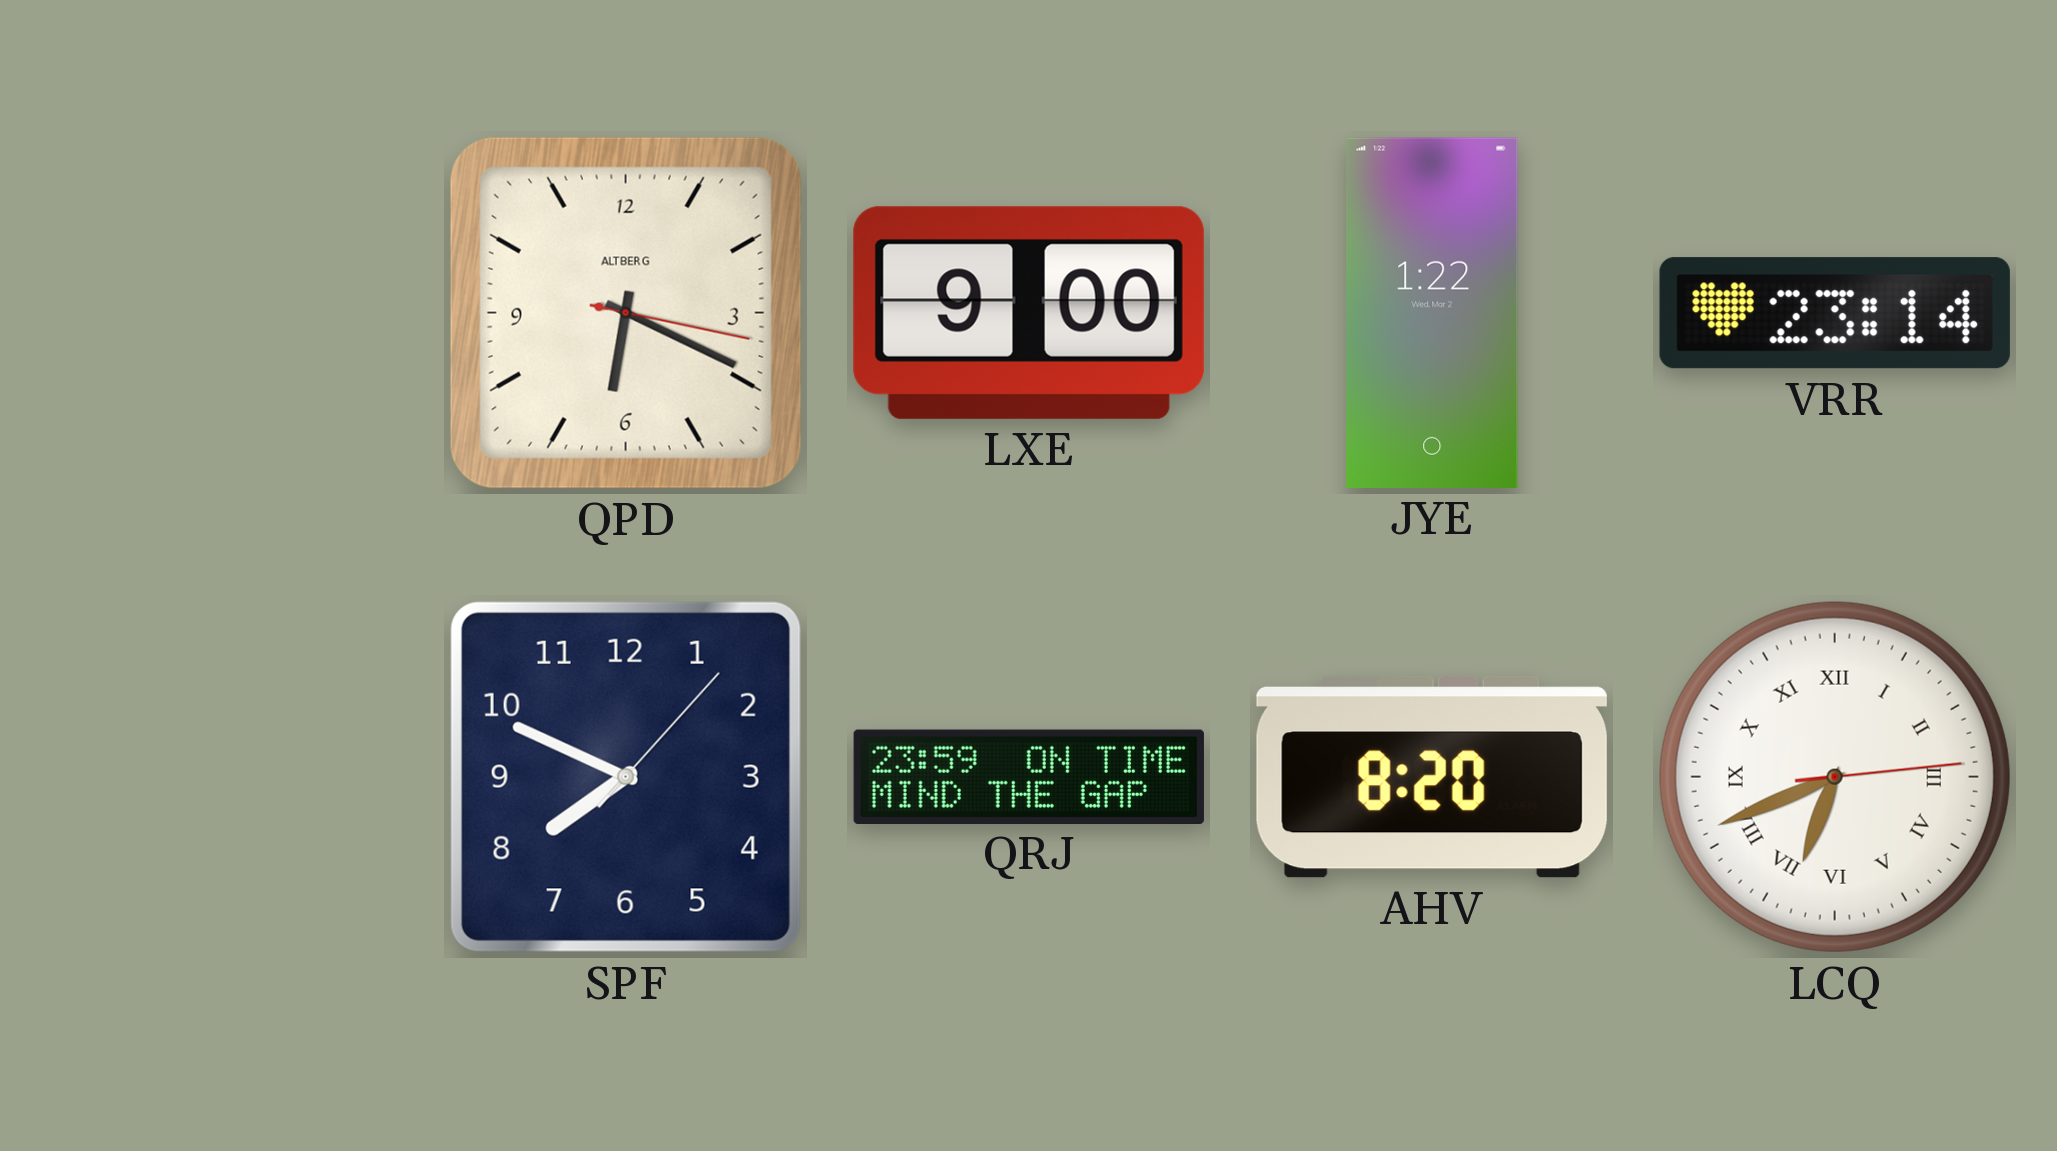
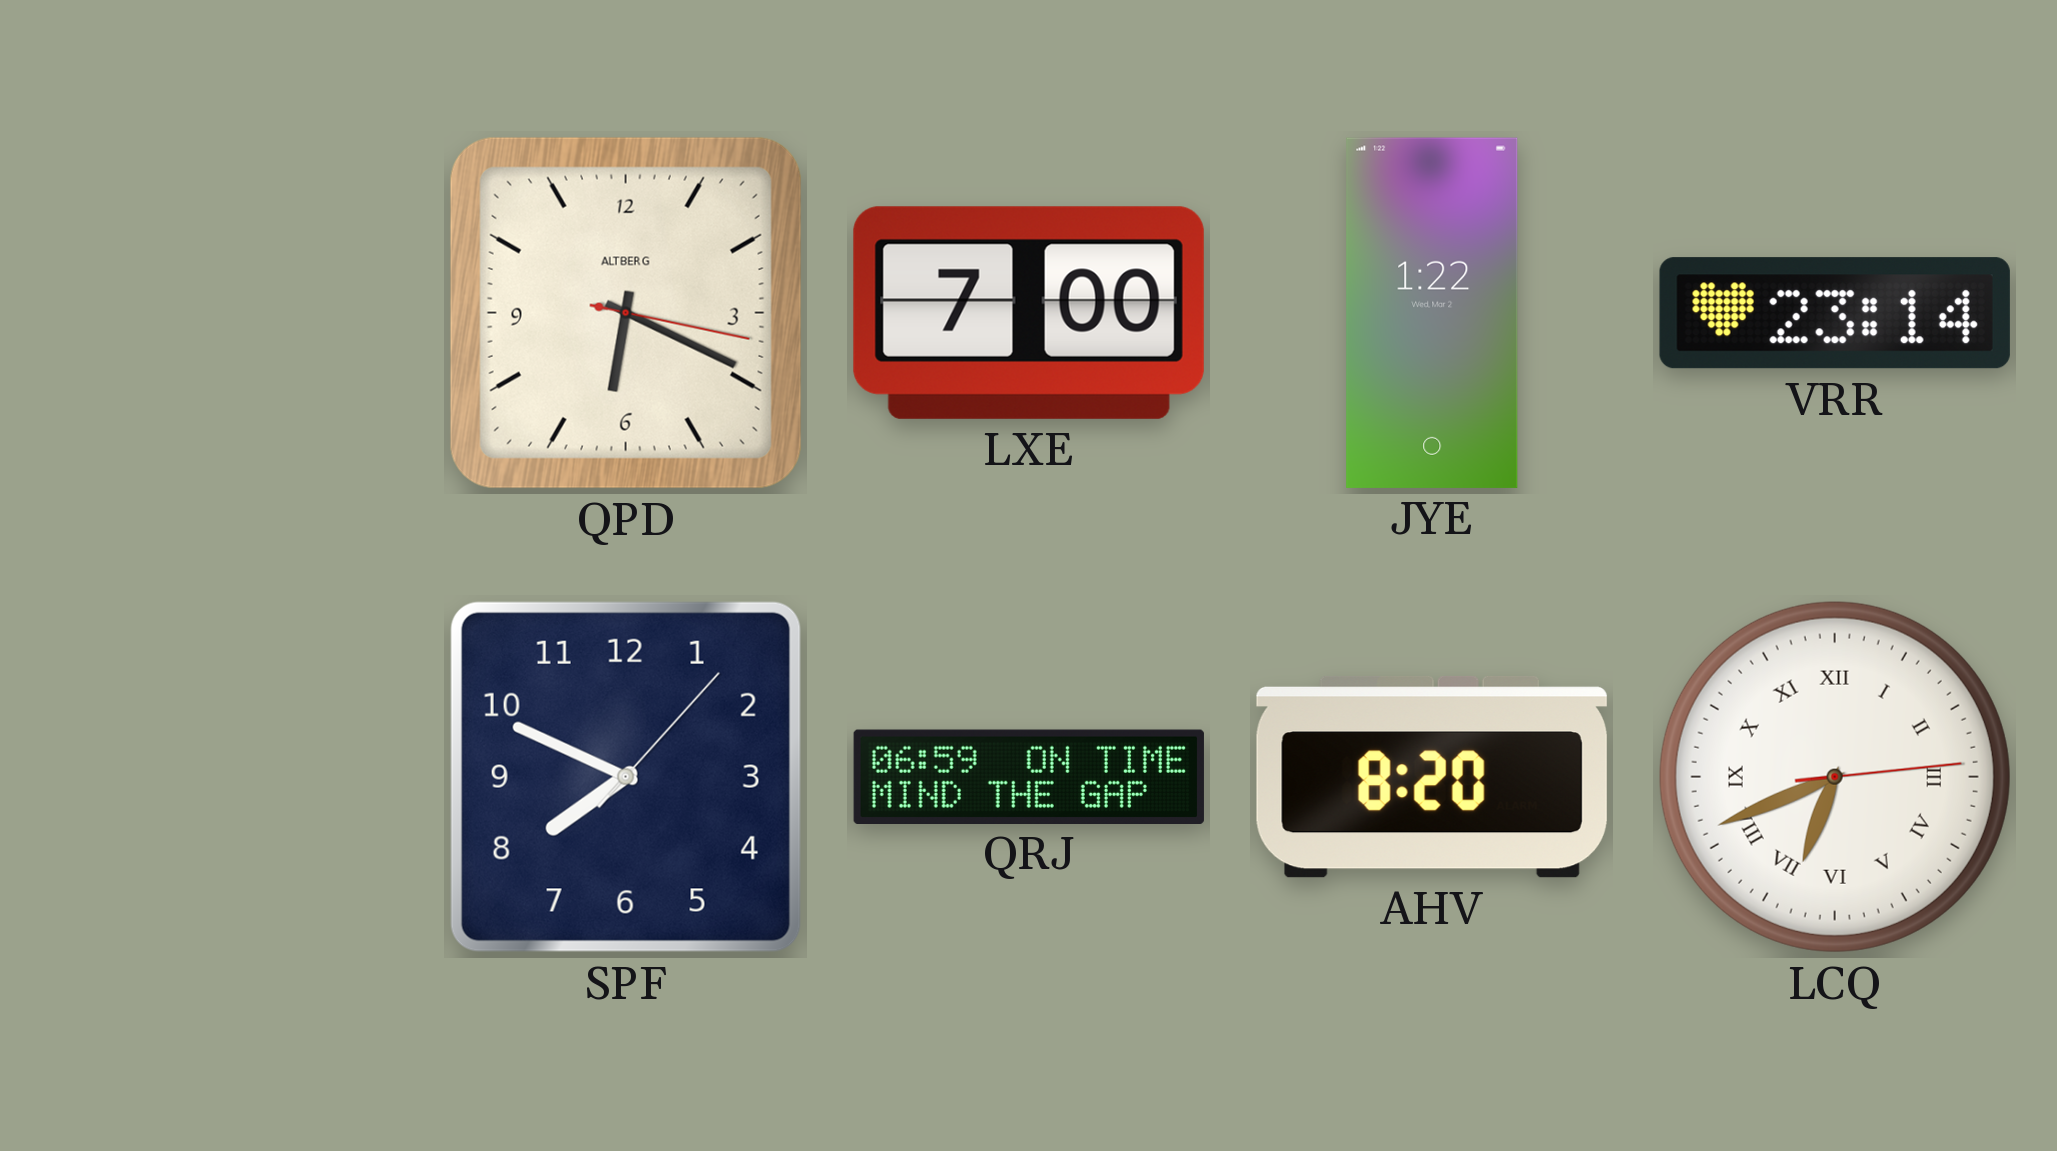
LXE: 9:00 -> 7:00
QRJ: 23:59 -> 06:59
